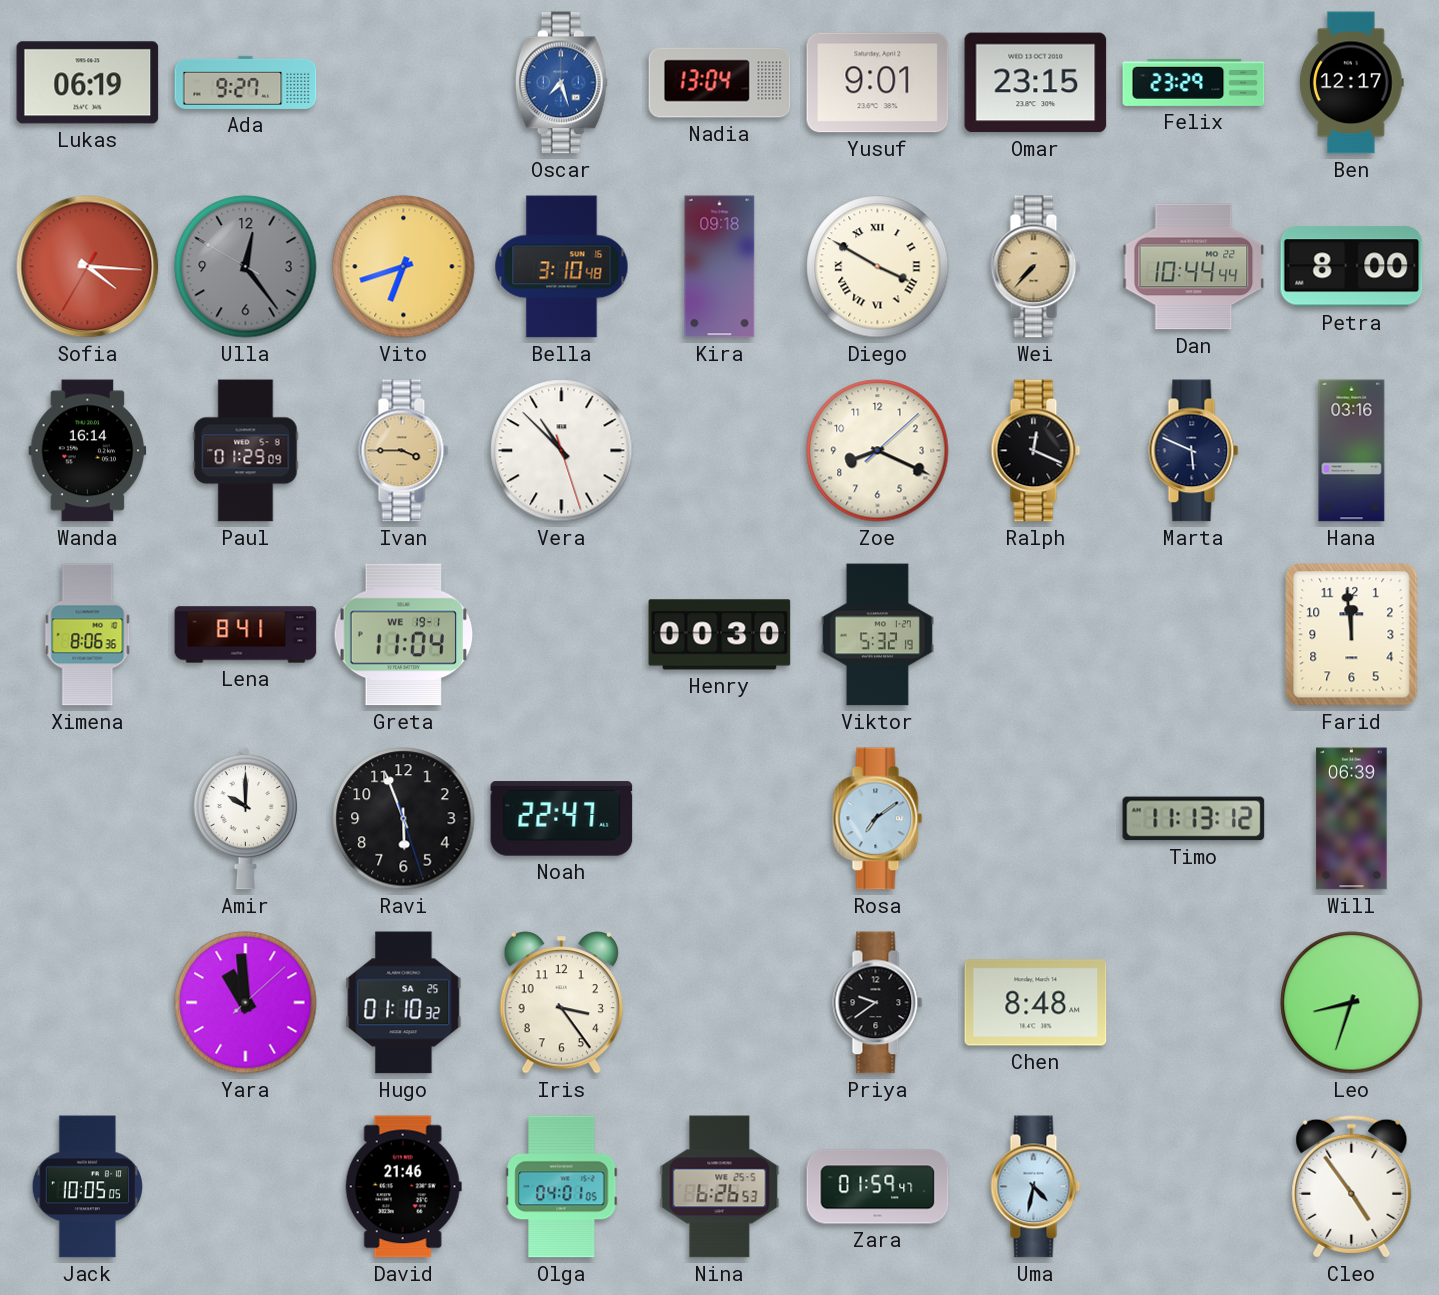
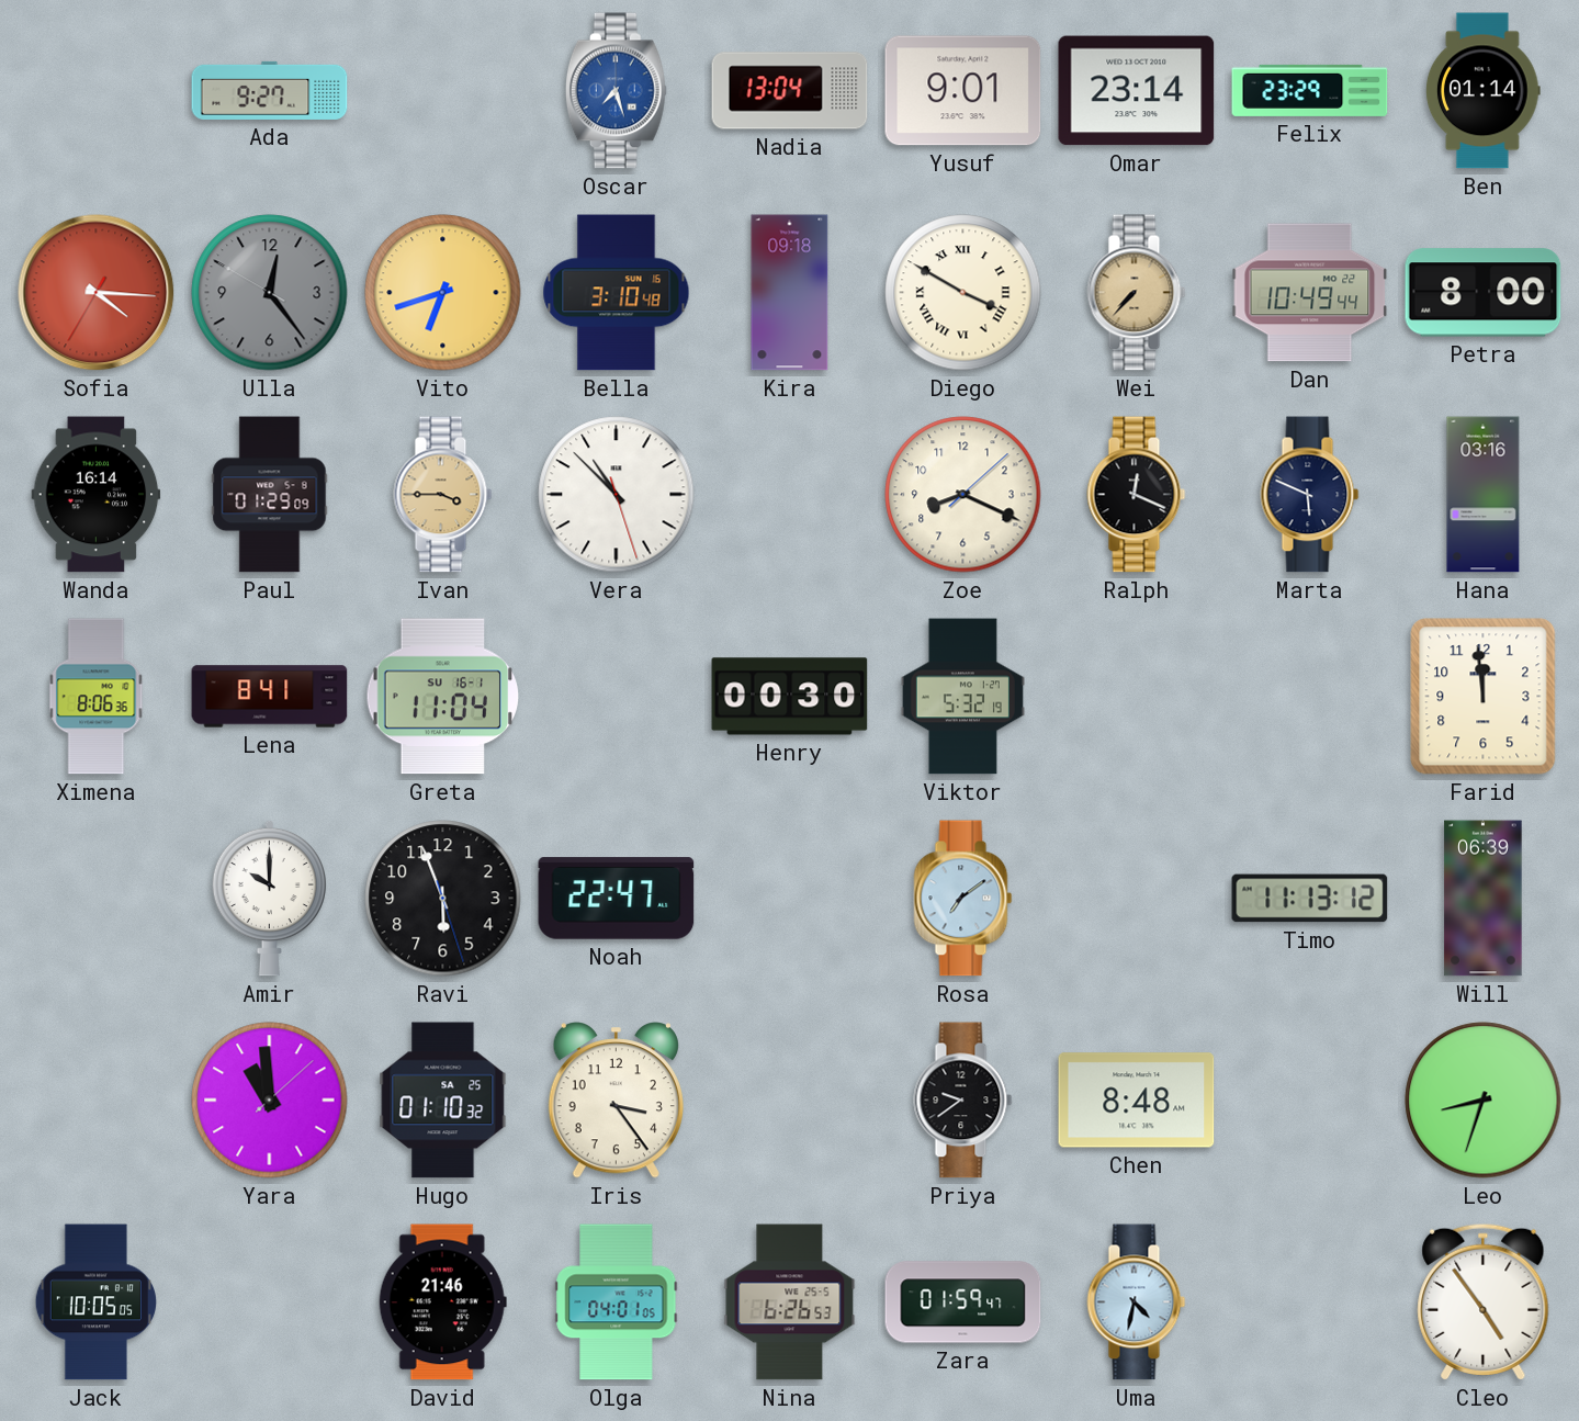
Lukas: 06:19 -> none
Omar: 23:15 -> 23:14
Ben: 12:17 -> 01:14
Dan: 10:44 -> 10:49
Greta date: WE 19-1 -> SU 16-1
